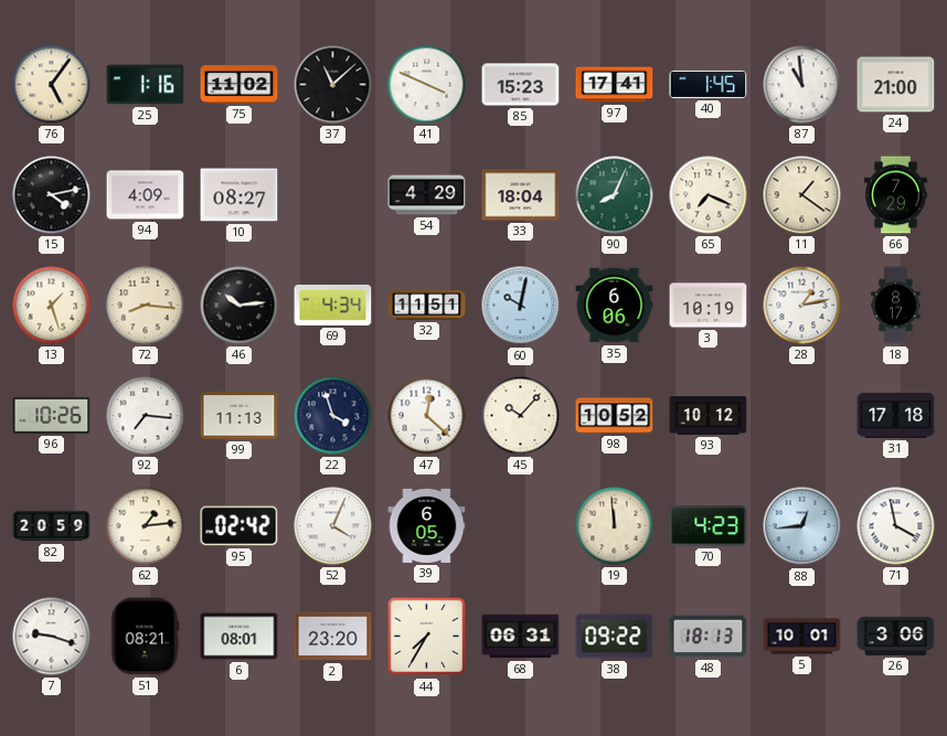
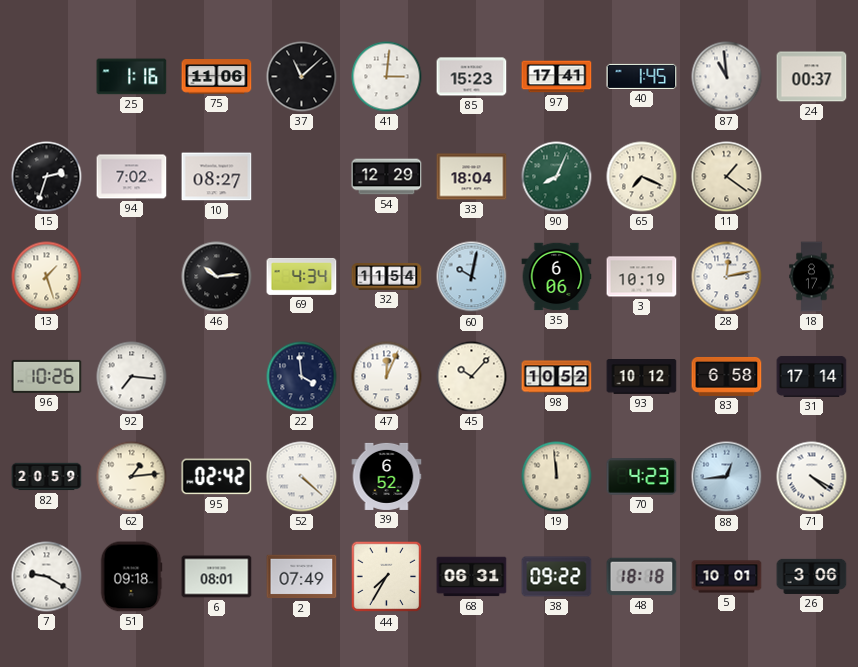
76: 5:06 -> none
75: 11:02 -> 11:06
41: 3:49 -> 3:01
24: 21:00 -> 00:37
15: 4:13 -> 2:33
94: 4:09 -> 7:02
54: 4:29 -> 12:29
66: 7:29 -> none
72: 8:16 -> none
32: 11:51 -> 11:54
28: 1:13 -> 12:13
99: 11:13 -> none
22: 3:57 -> 3:59
47: 12:22 -> 12:04
83: none -> 6:58
31: 17:18 -> 17:14
52: 4:04 -> 4:22
39: 6:05 -> 6:52
71: 3:58 -> 4:20
7: 9:18 -> 9:20
51: 08:21 -> 09:18
2: 23:20 -> 07:49
48: 18:13 -> 18:18
